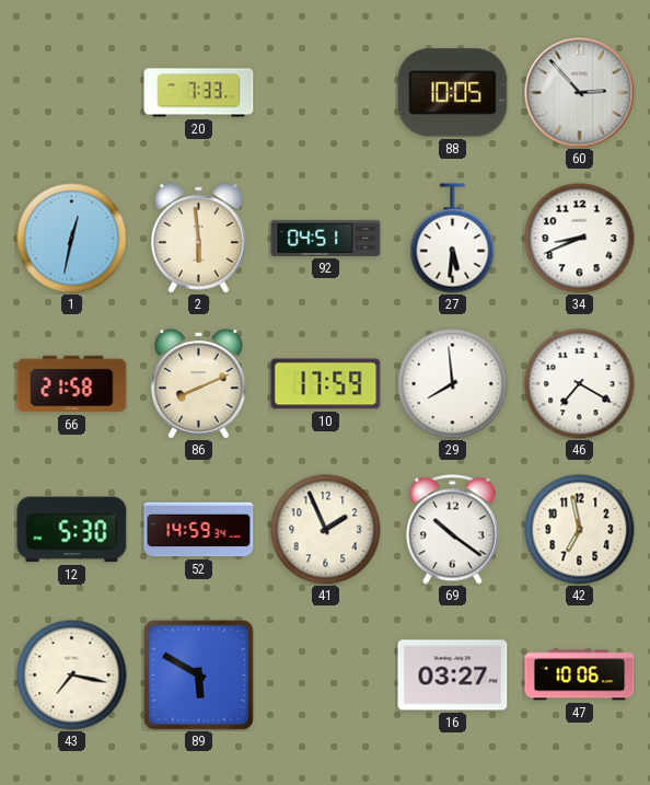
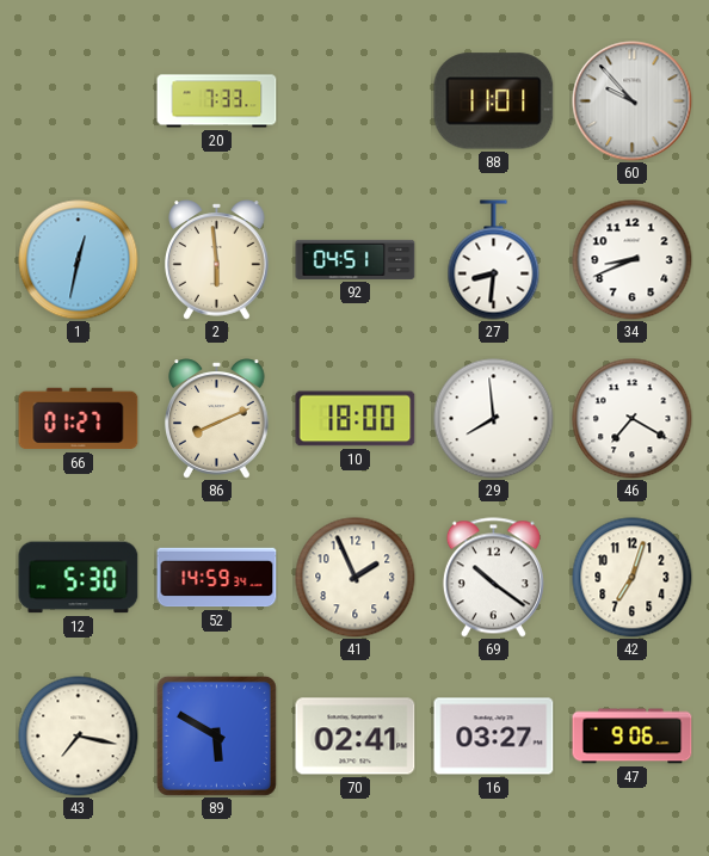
88: 10:05 -> 11:01
60: 2:53 -> 9:53
27: 5:31 -> 8:31
66: 21:58 -> 01:27
10: 17:59 -> 18:00
42: 6:58 -> 7:03
70: none -> 02:41
47: 10:06 -> 9:06
